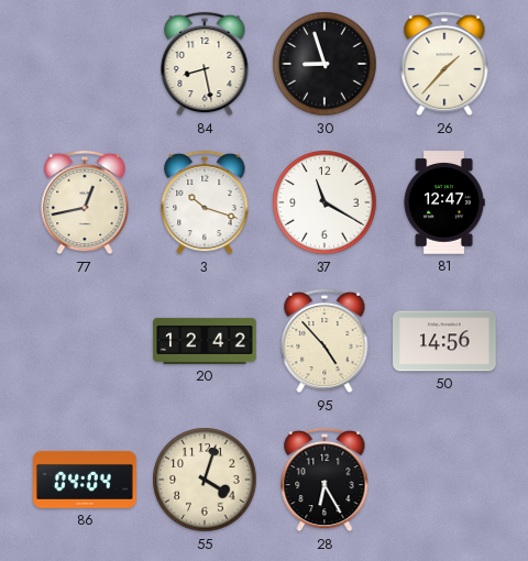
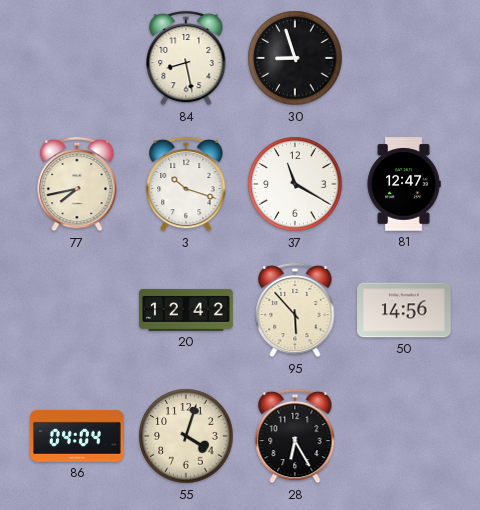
26: 1:37 -> none
77: 12:43 -> 7:43
95: 4:53 -> 5:53
